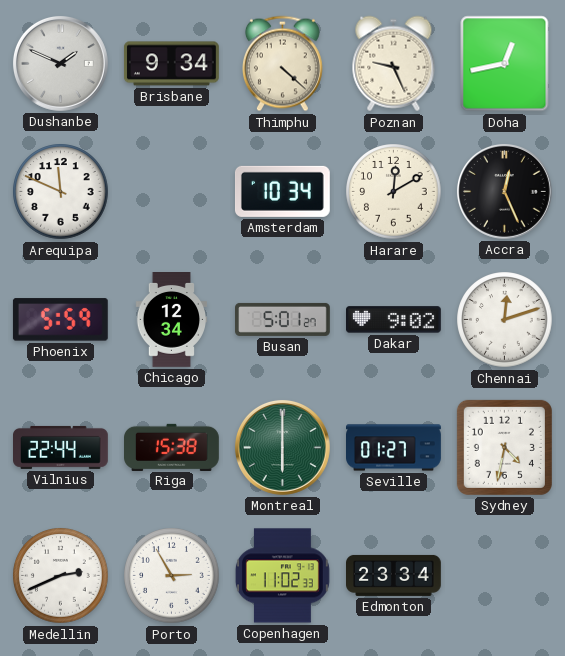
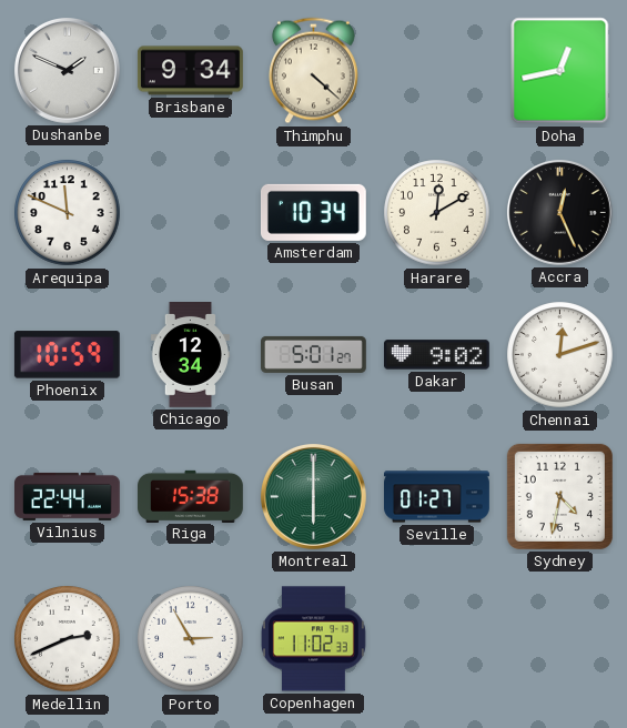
Poznan: 9:26 -> none
Phoenix: 5:59 -> 10:59
Edmonton: 23:34 -> none
